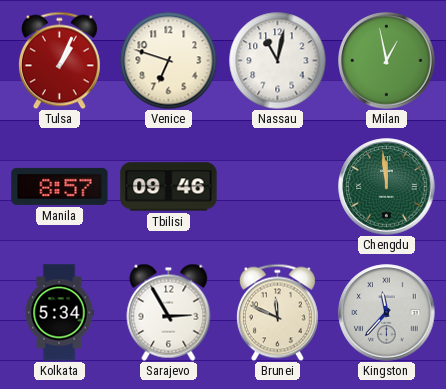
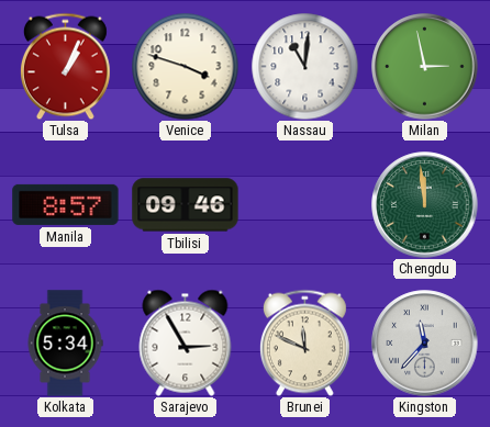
Venice: 6:48 -> 3:48
Nassau: 11:02 -> 11:01
Milan: 12:58 -> 2:58
